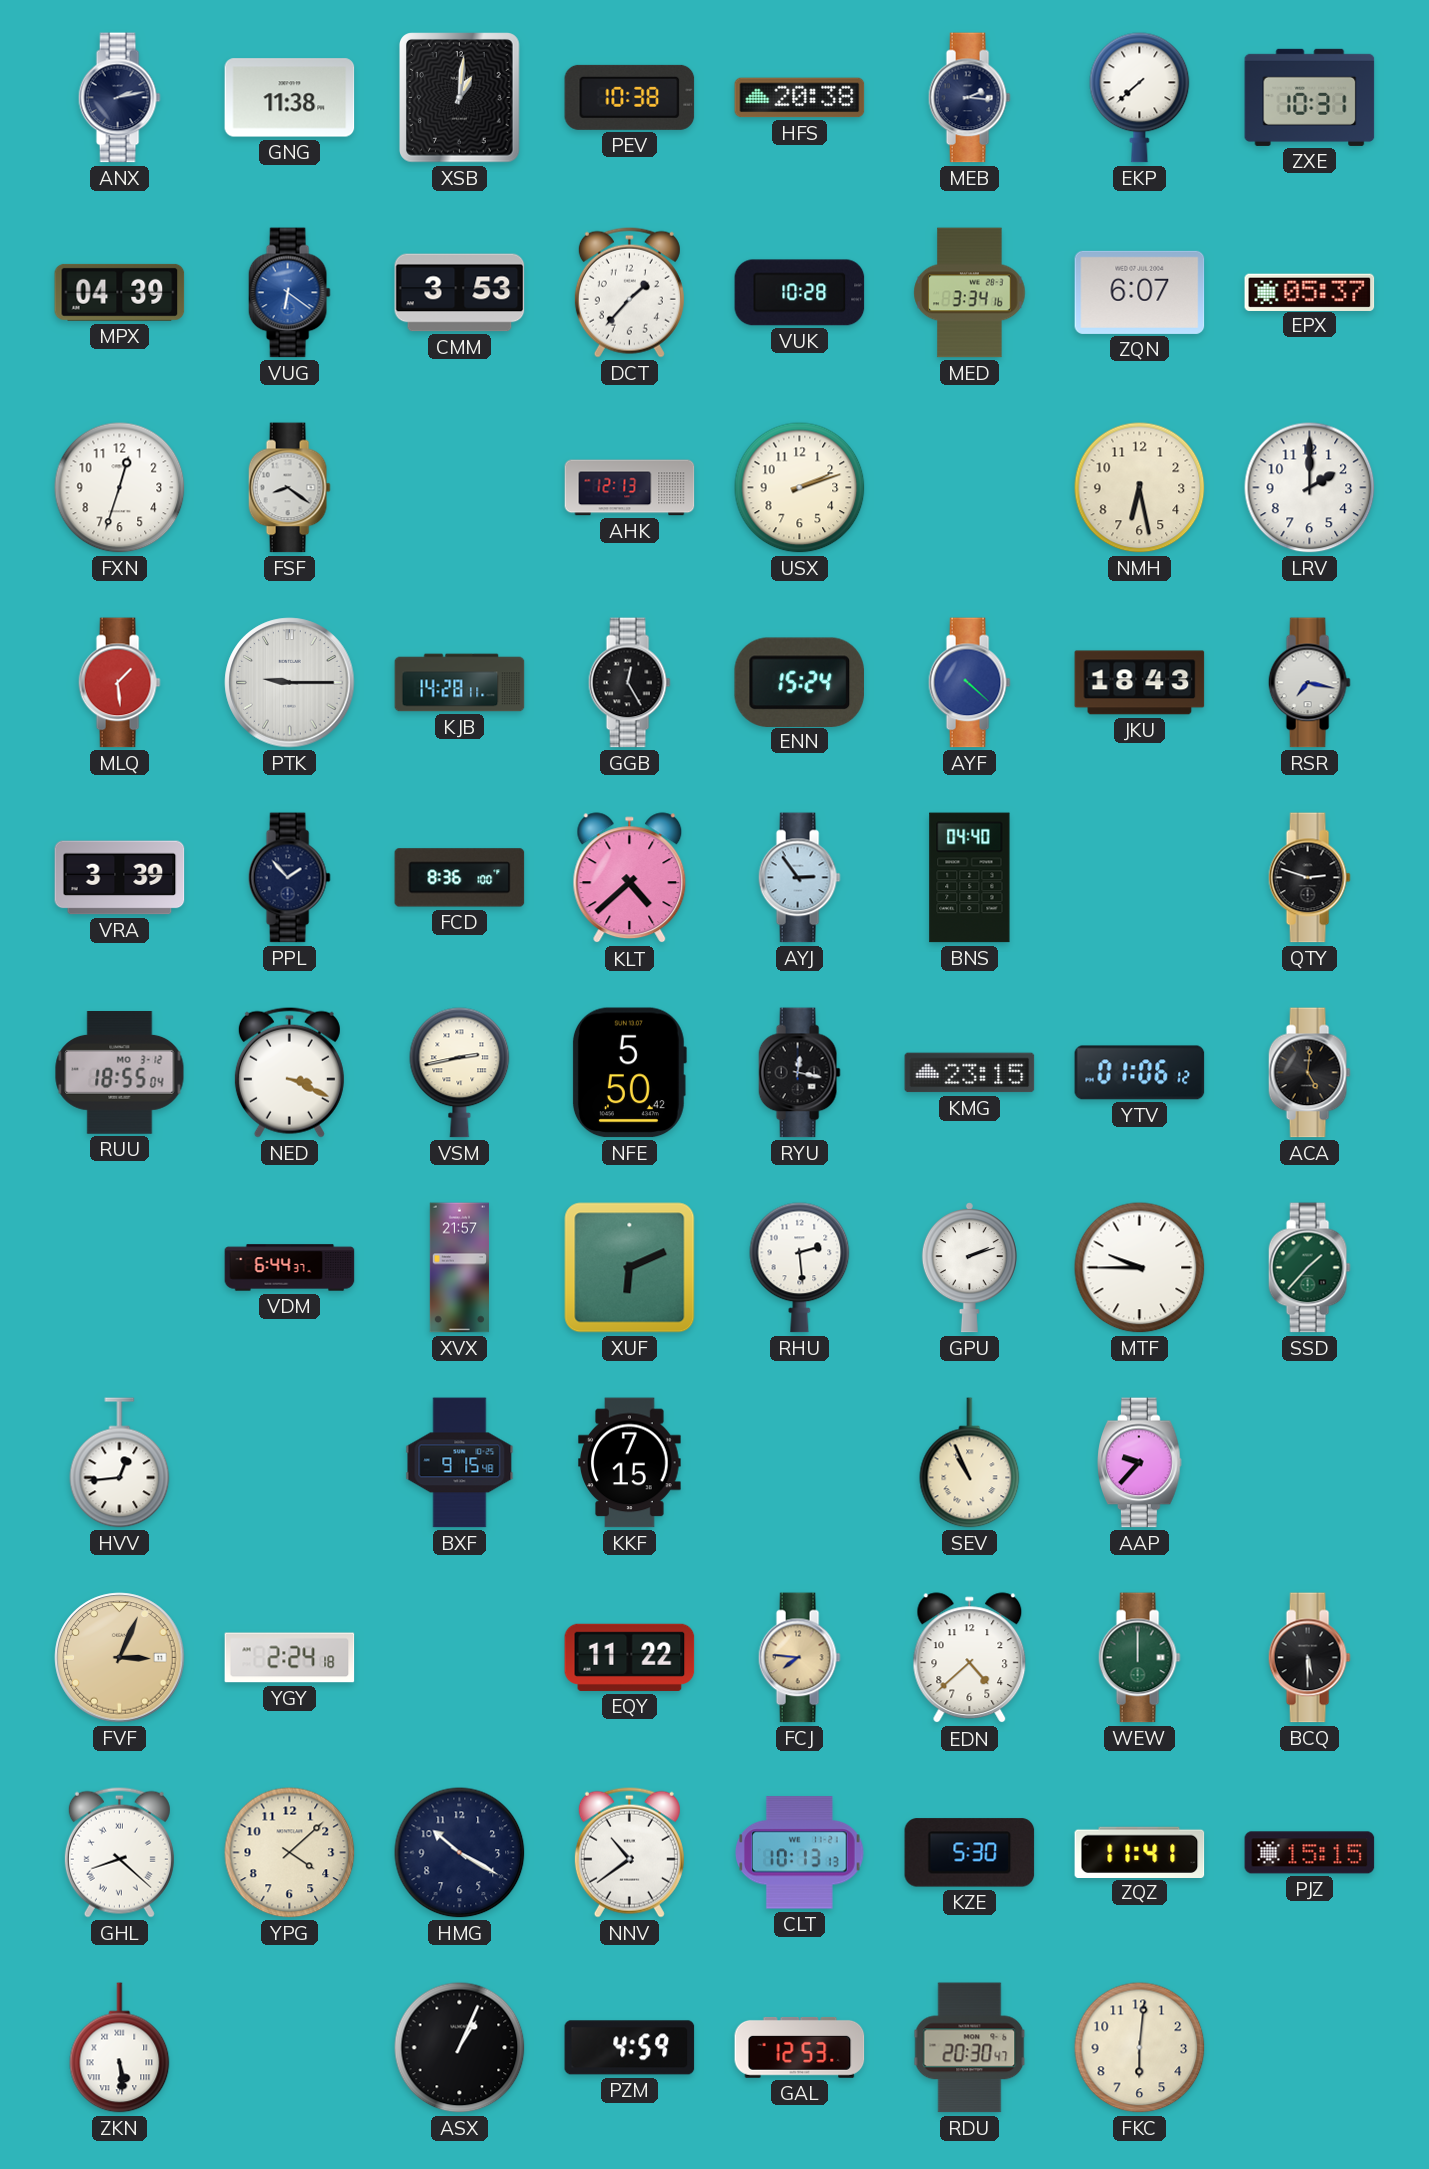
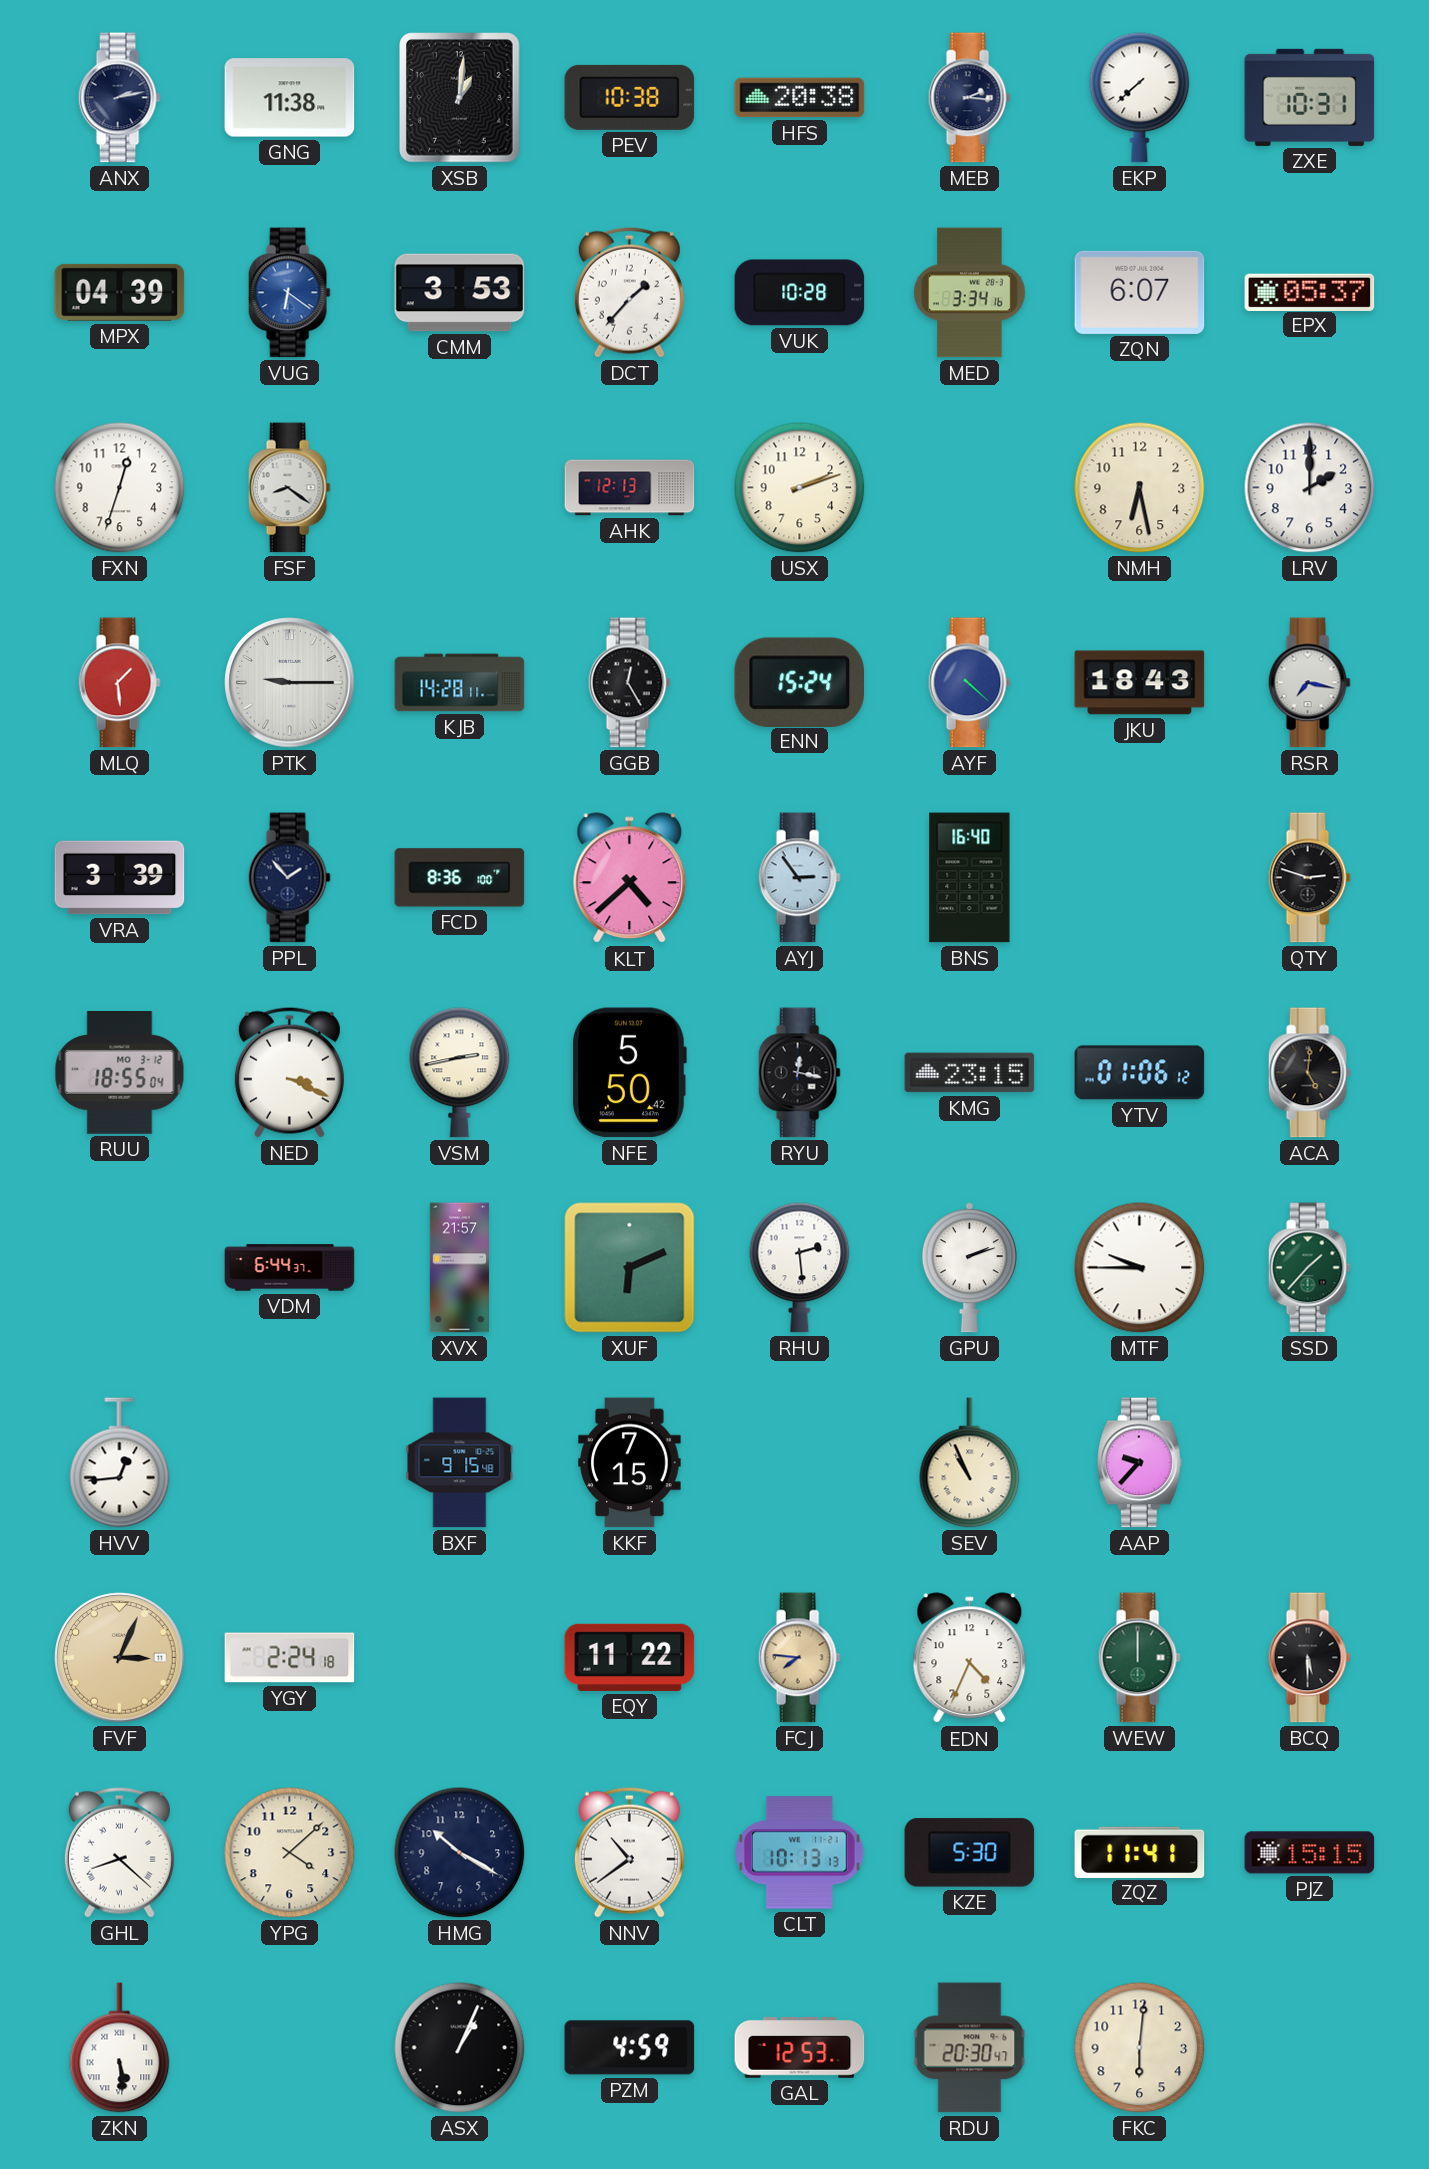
BNS: 04:40 -> 16:40
EDN: 4:38 -> 4:34
